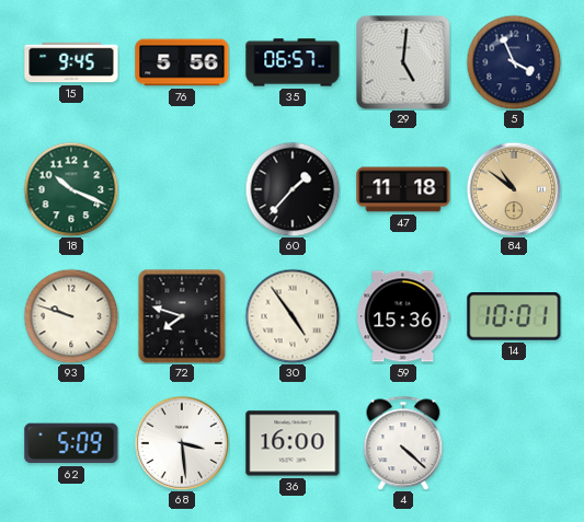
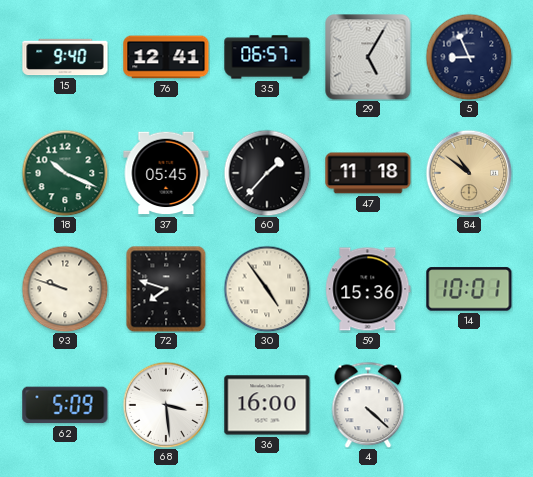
15: 9:45 -> 9:40
76: 5:56 -> 12:41
29: 5:01 -> 5:05
5: 3:56 -> 8:56
37: none -> 05:45
